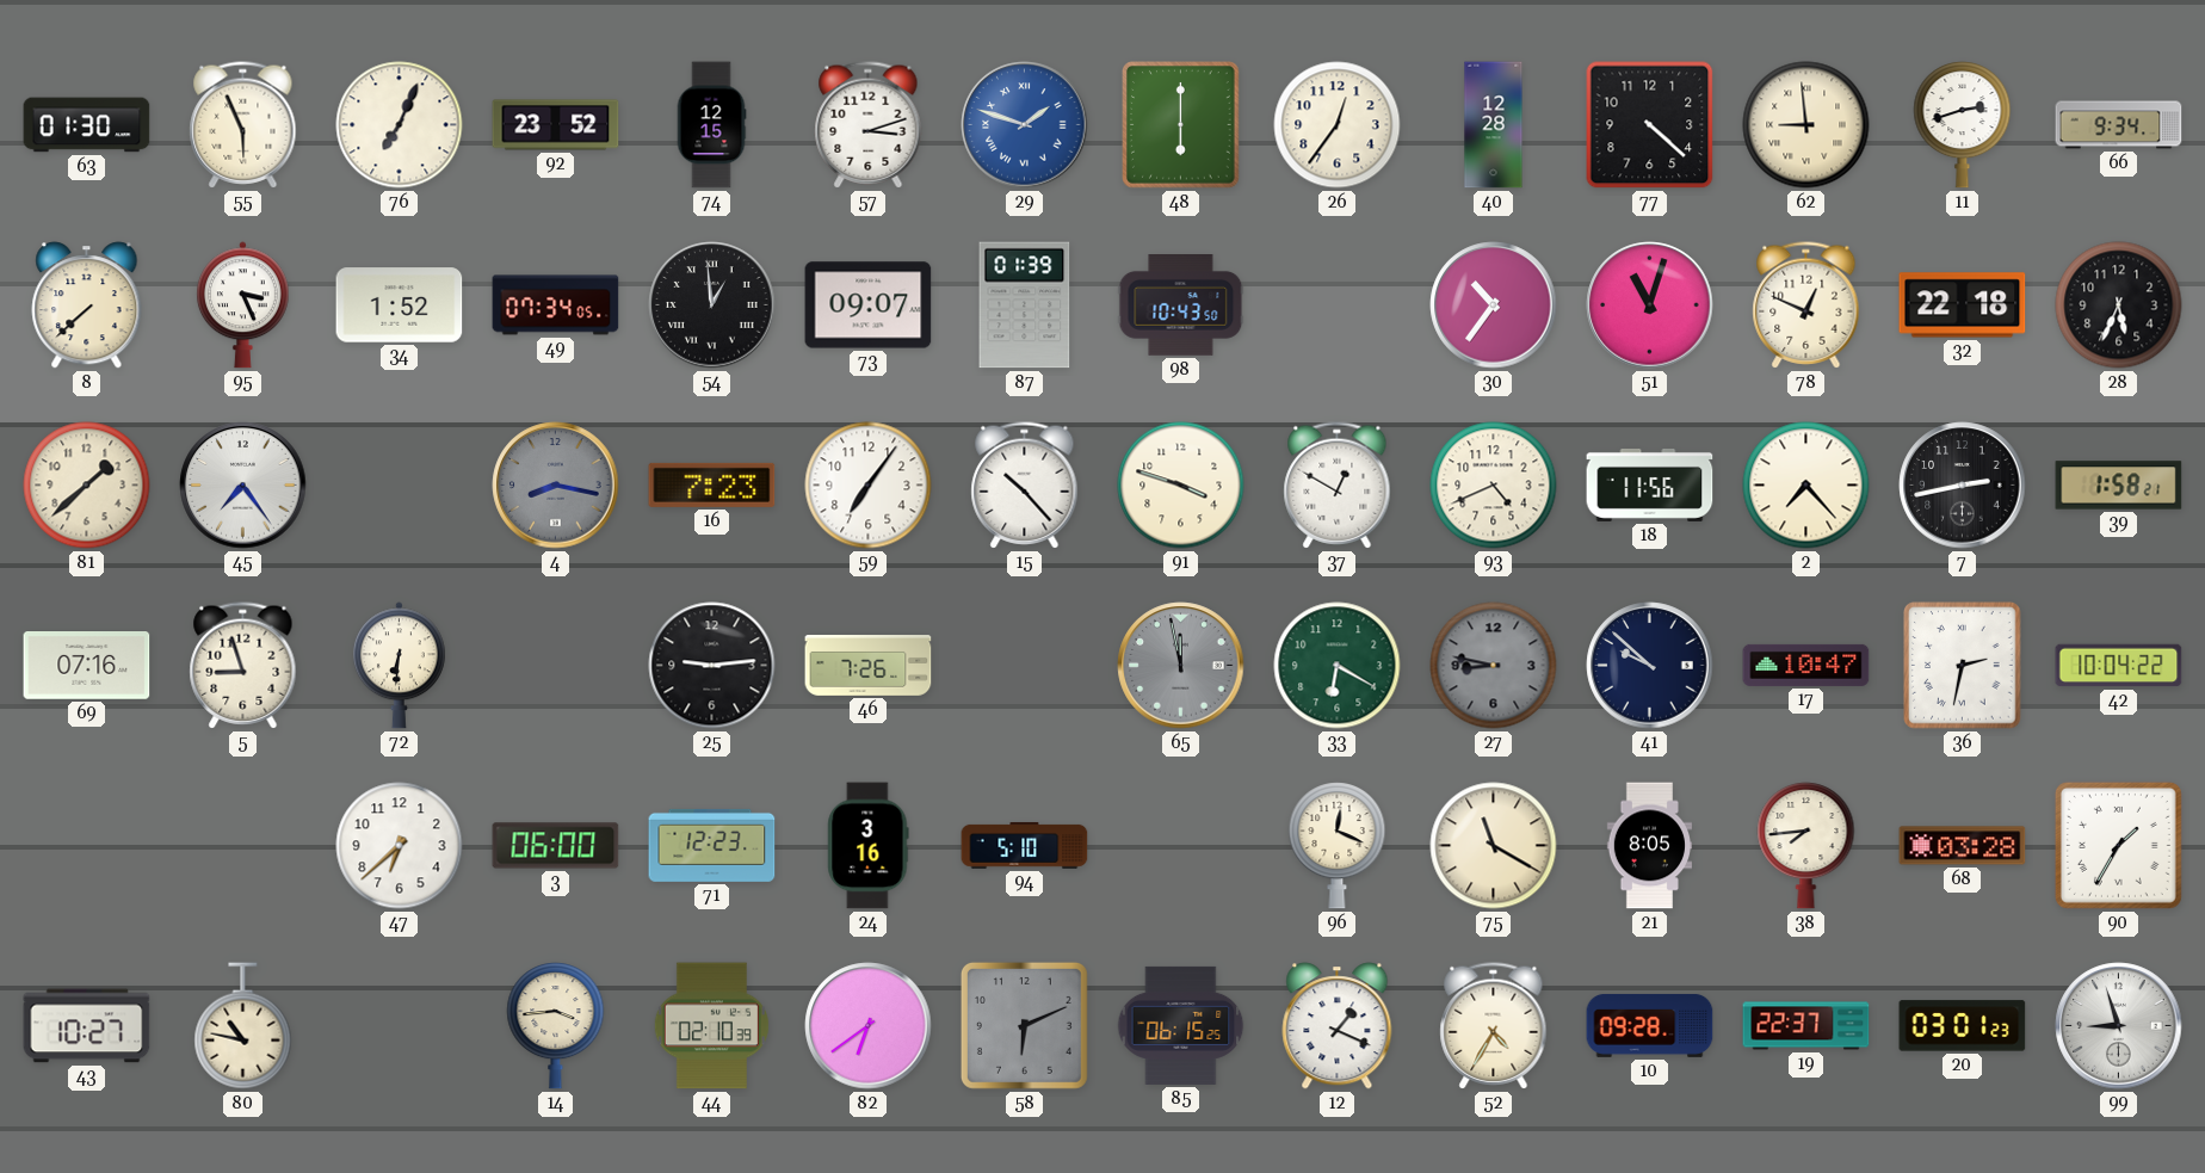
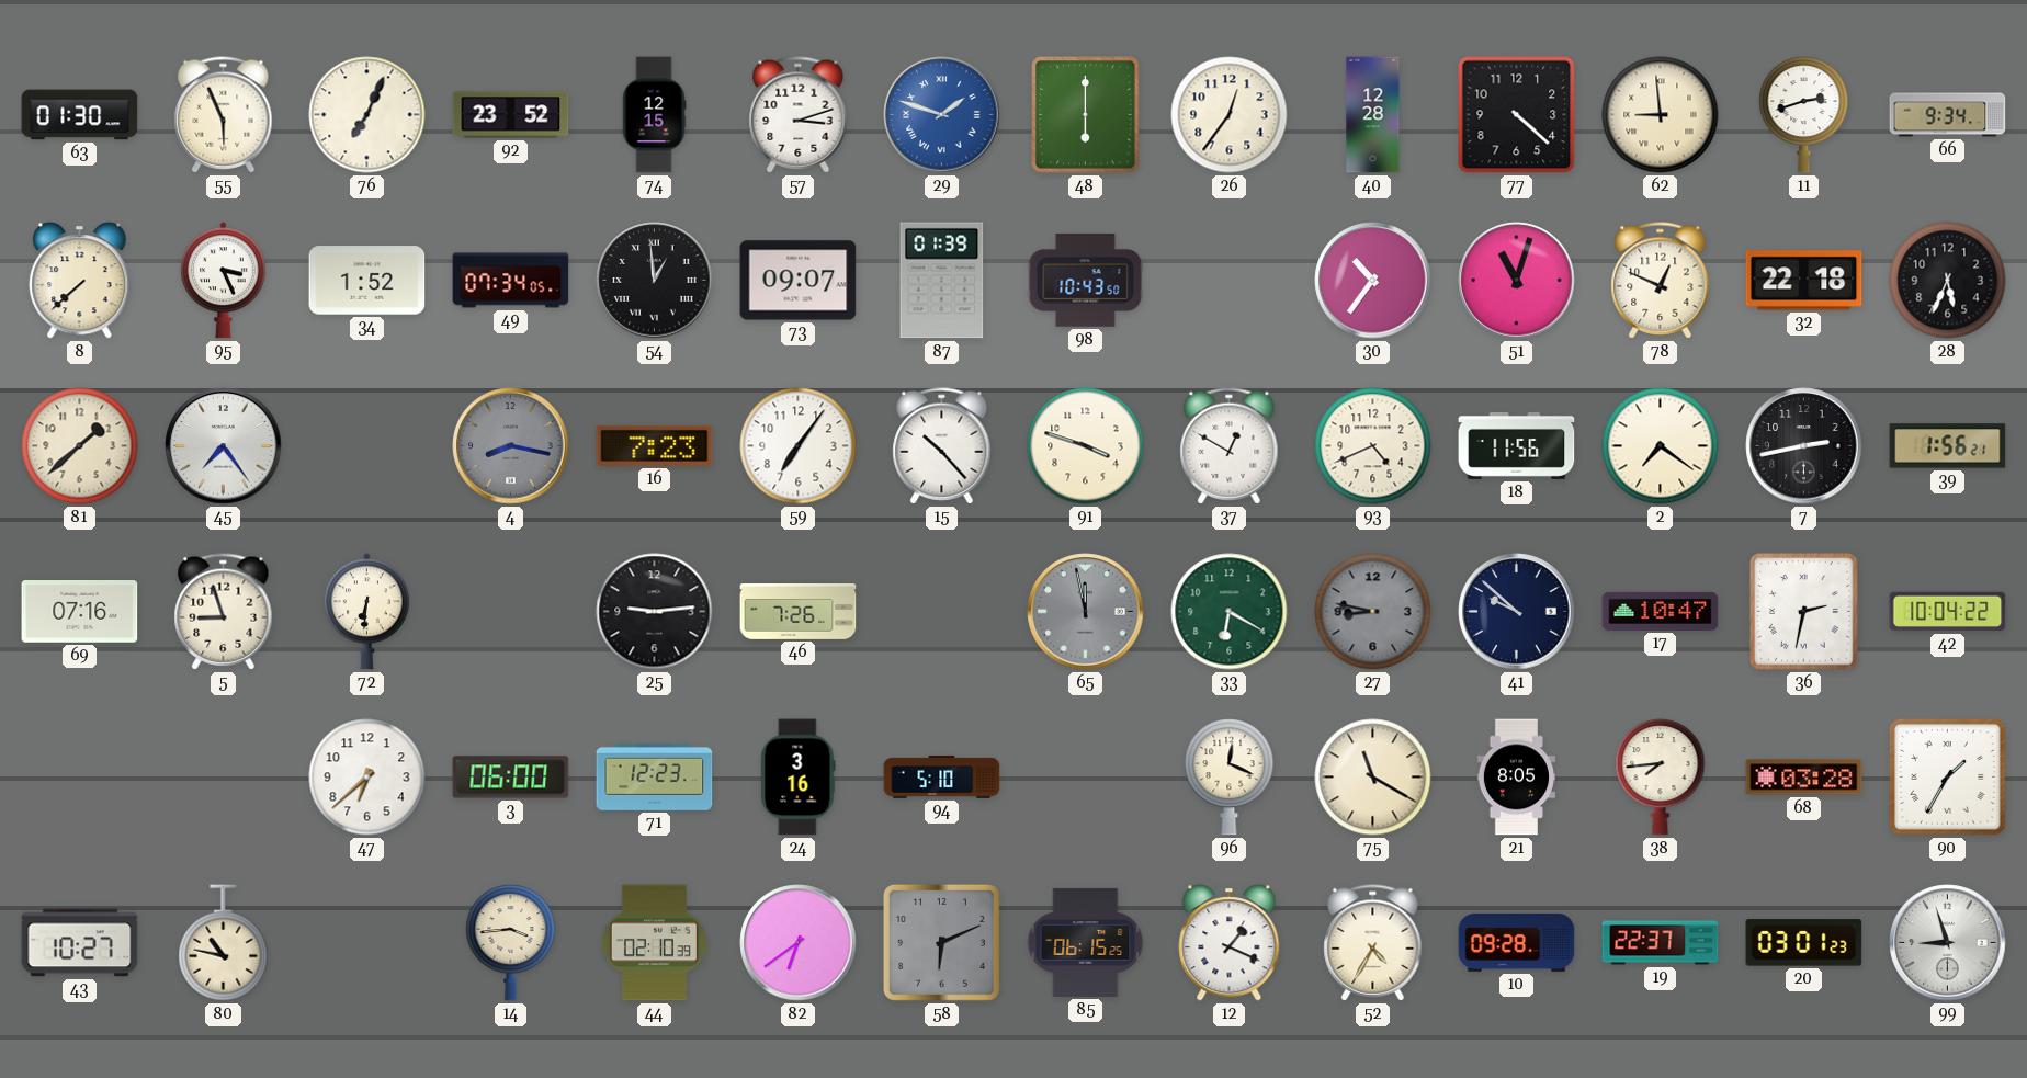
2: 7:23 -> 7:21
39: 1:58 -> 1:56
